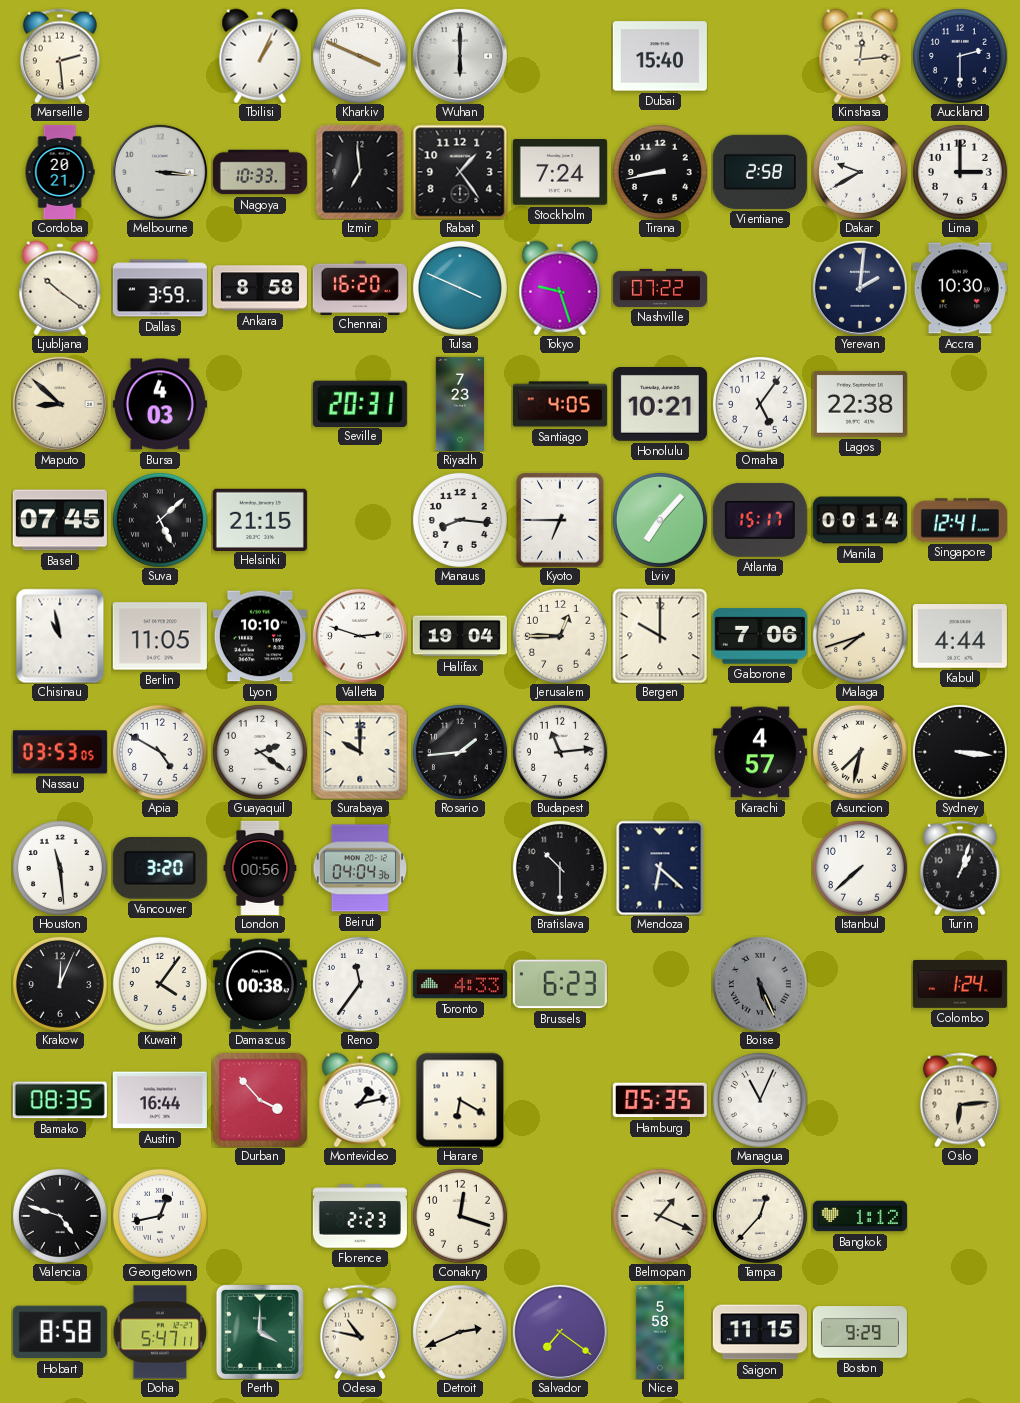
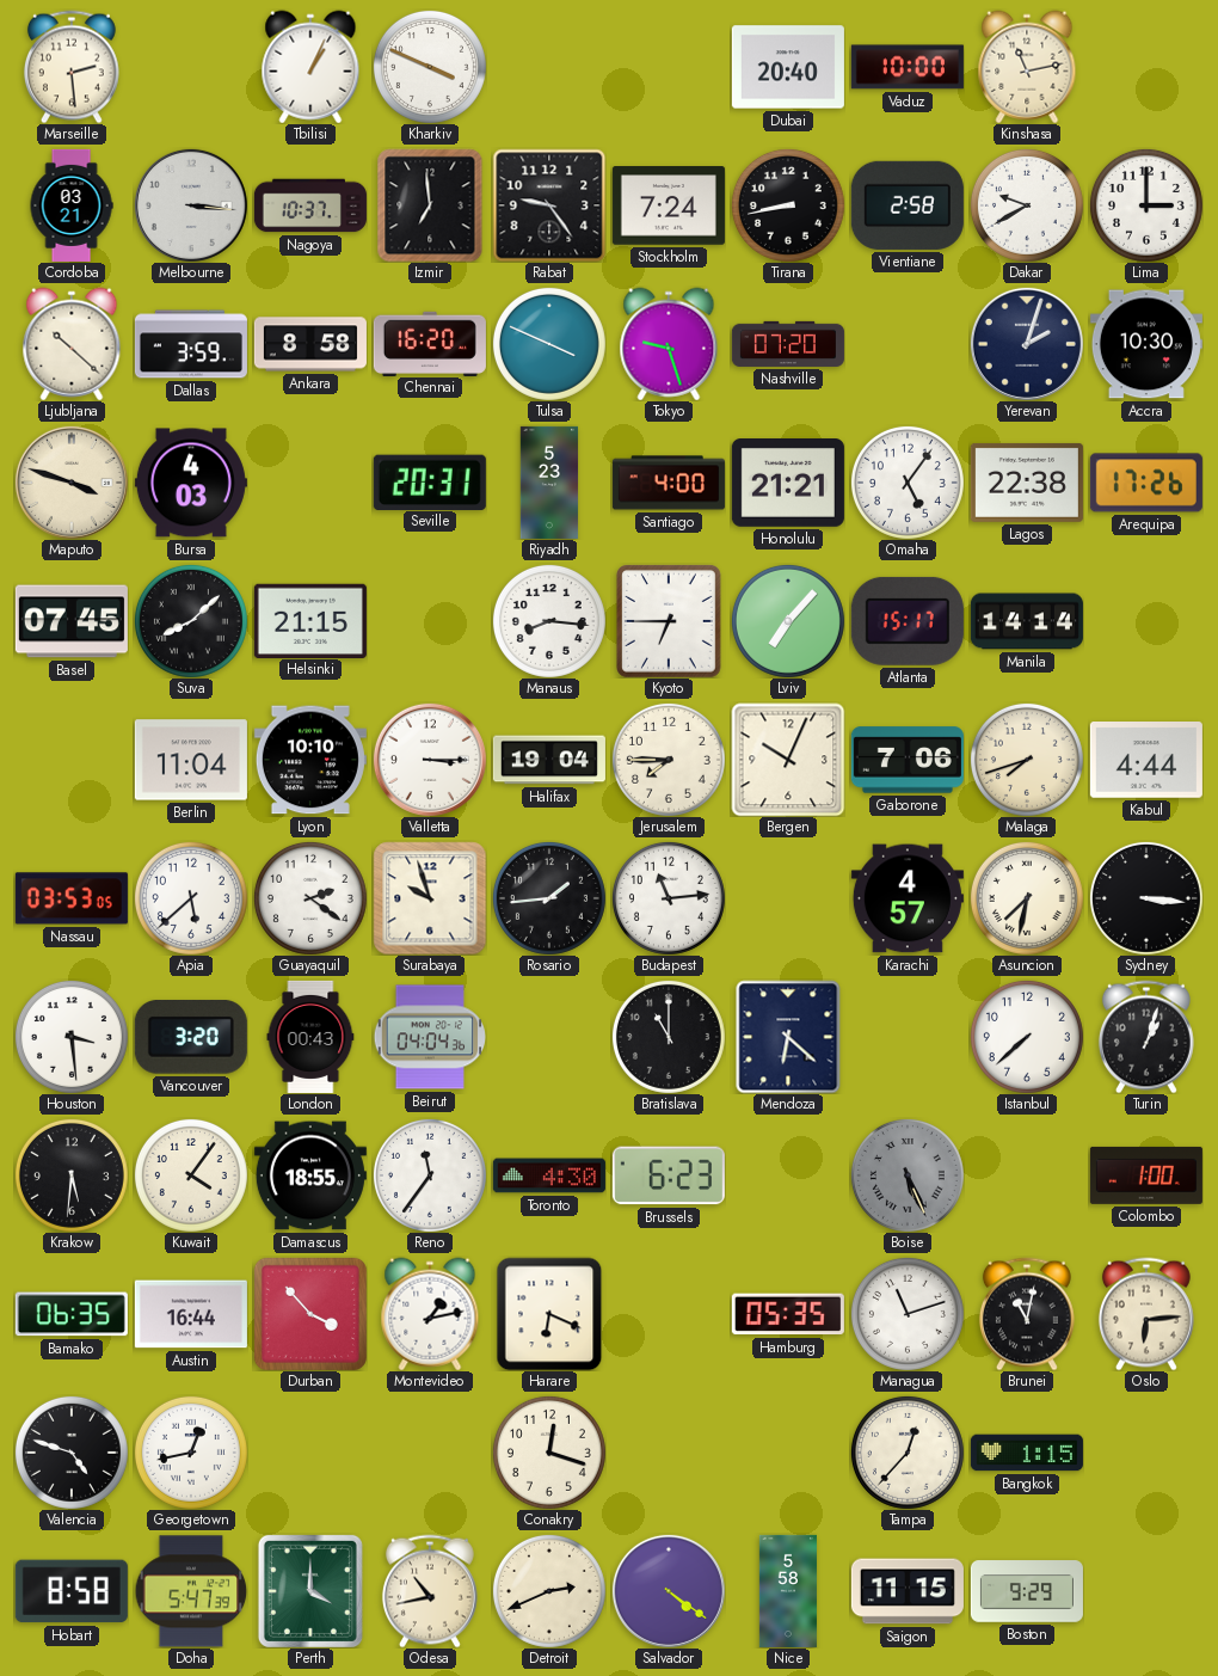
Wuhan: 6:00 -> none
Dubai: 15:40 -> 20:40
Vaduz: none -> 10:00
Kinshasa: 12:14 -> 11:13
Auckland: 2:30 -> none
Cordoba: 20:21 -> 03:21
Nagoya: 10:33 -> 10:37
Rabat: 1:24 -> 9:24
Ljubljana: 10:21 -> 10:22
Nashville: 07:22 -> 07:20
Yerevan: 2:01 -> 2:03
Maputo: 8:52 -> 3:48
Riyadh: 7:23 -> 5:23
Santiago: 4:05 -> 4:00
Honolulu: 10:21 -> 21:21
Arequipa: none -> 17:26
Suva: 5:08 -> 8:08
Manila: 00:14 -> 14:14
Singapore: 12:41 -> none
Chisinau: 10:58 -> none
Berlin: 11:05 -> 11:04
Valletta: 2:48 -> 3:15
Jerusalem: 12:45 -> 7:45
Bergen: 10:00 -> 10:04
Apia: 4:50 -> 5:38
Surabaya: 10:00 -> 9:57
Houston: 11:29 -> 3:29
London: 00:56 -> 00:43
Bratislava: 10:30 -> 11:00
Krakow: 12:04 -> 5:31
Damascus: 00:38 -> 18:55
Toronto: 4:33 -> 4:30
Colombo: 1:24 -> 1:00
Bamako: 08:35 -> 06:35
Harare: 6:20 -> 6:19
Managua: 11:04 -> 11:12
Brunei: none -> 11:02
Florence: 2:23 -> none
Belmopan: 1:19 -> none
Bangkok: 1:12 -> 1:15
Doha: 5:47:11 -> 5:47:39
Odesa: 10:47 -> 10:43
Salvador: 7:21 -> 4:21
